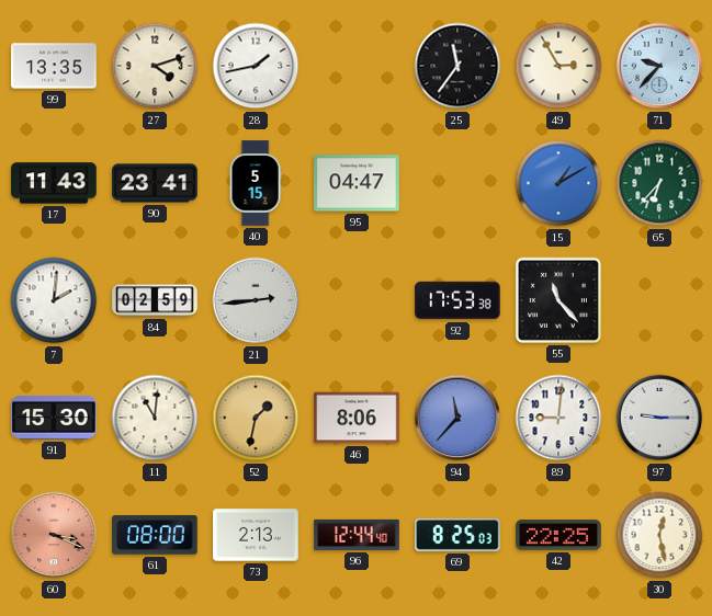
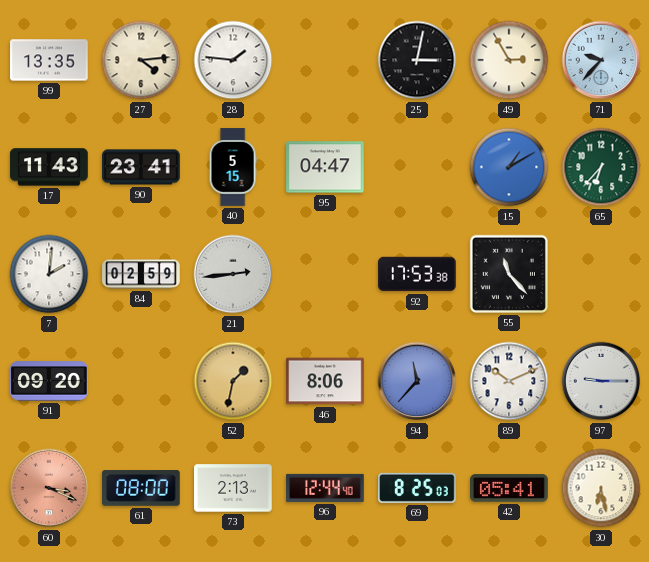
27: 4:12 -> 4:14
28: 1:43 -> 1:46
25: 11:36 -> 3:02
91: 15:30 -> 09:20
11: 11:01 -> none
89: 9:01 -> 10:11
42: 22:25 -> 05:41
30: 12:28 -> 6:28
